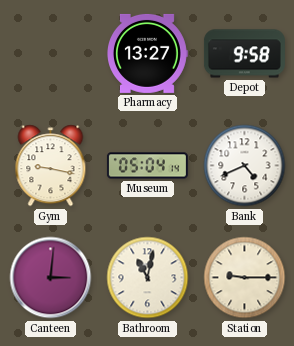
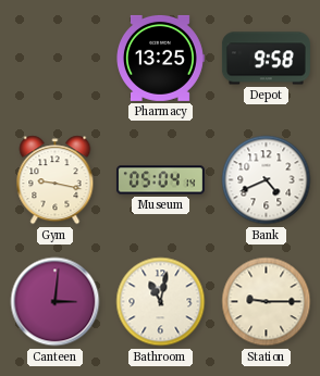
Pharmacy: 13:27 -> 13:25
